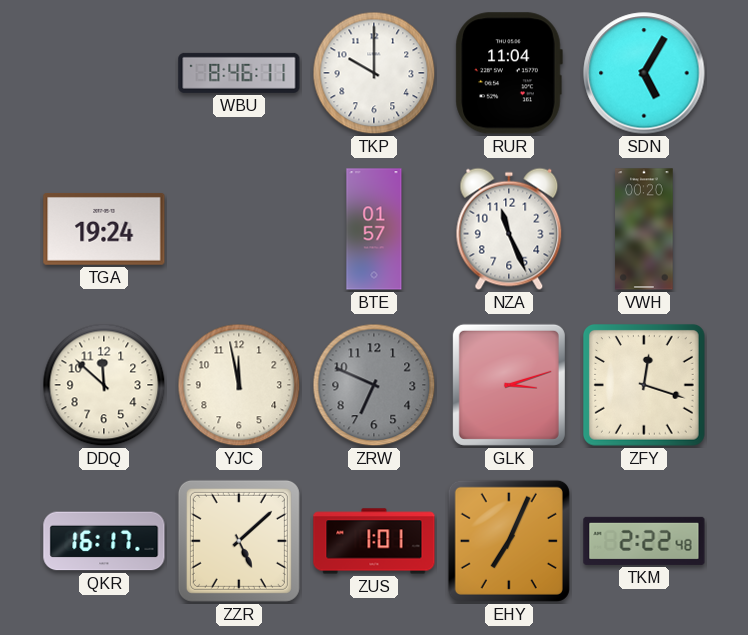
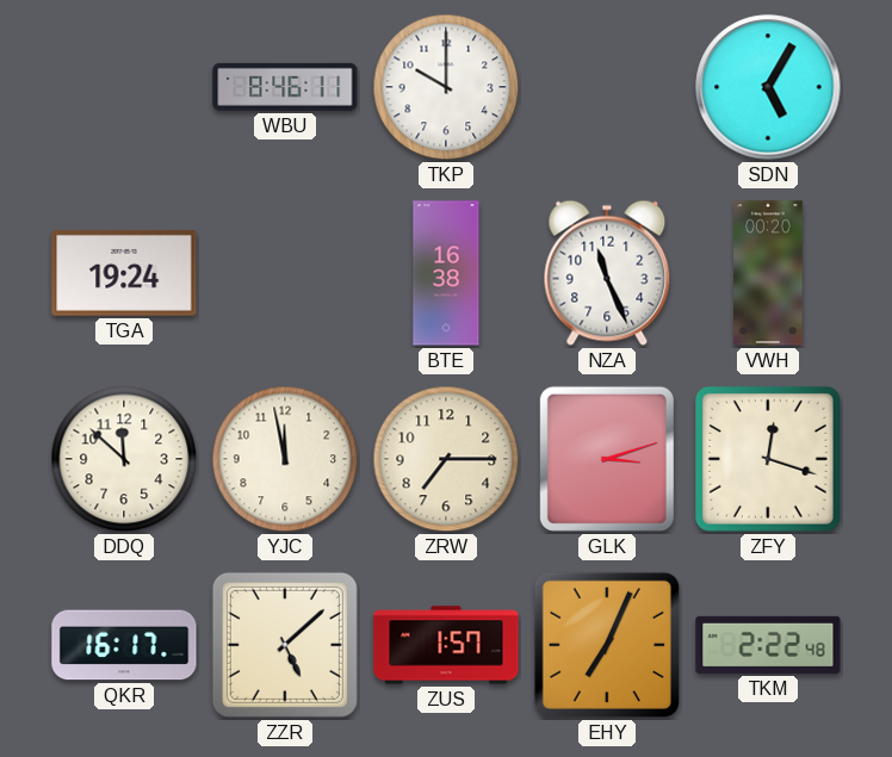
RUR: 11:04 -> none
BTE: 01:57 -> 16:38
ZRW: 6:49 -> 7:15
ZRW dial: grey -> cream
ZUS: 1:01 -> 1:57
